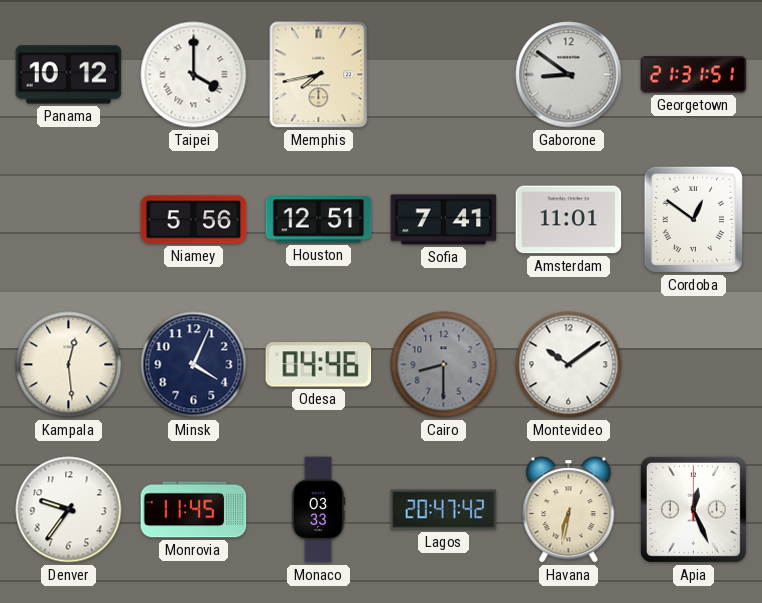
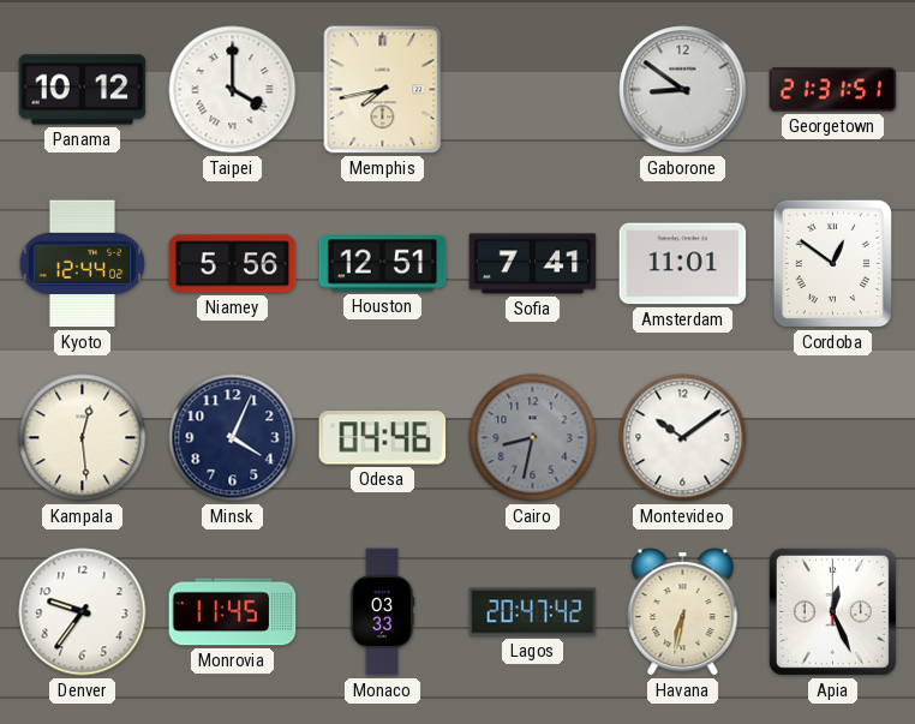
Kyoto: none -> 12:44
Cairo: 8:30 -> 8:32
